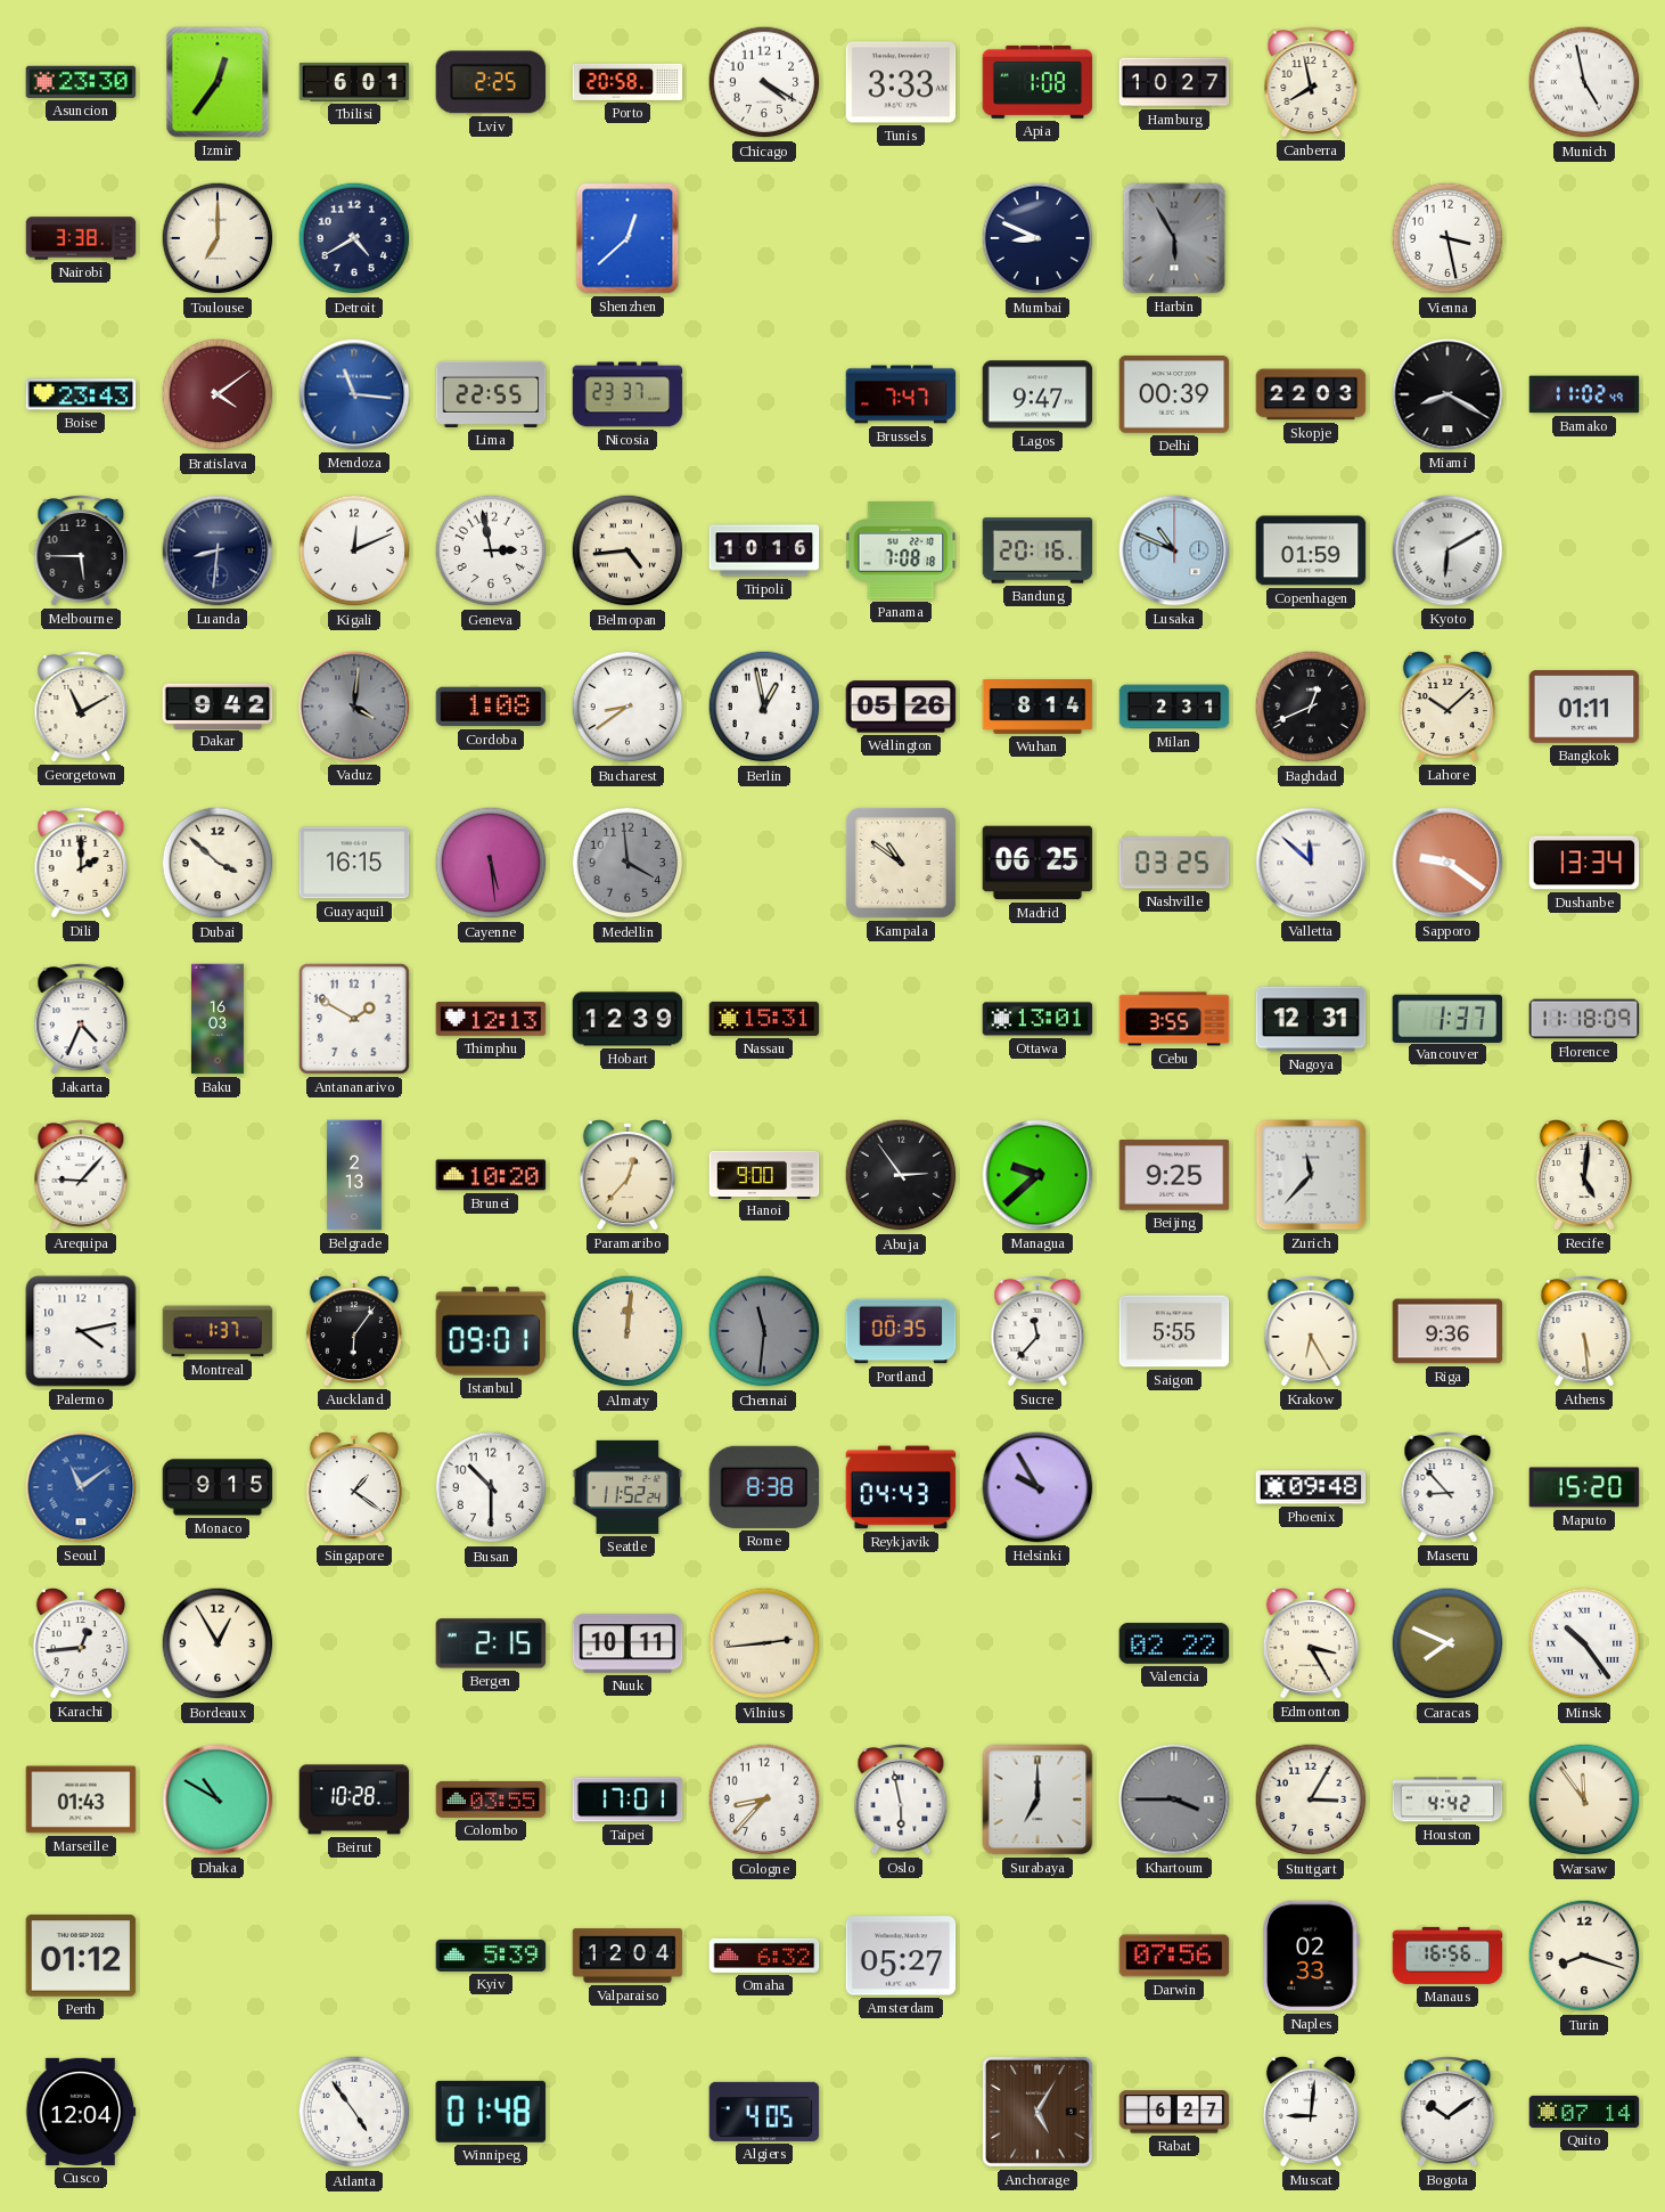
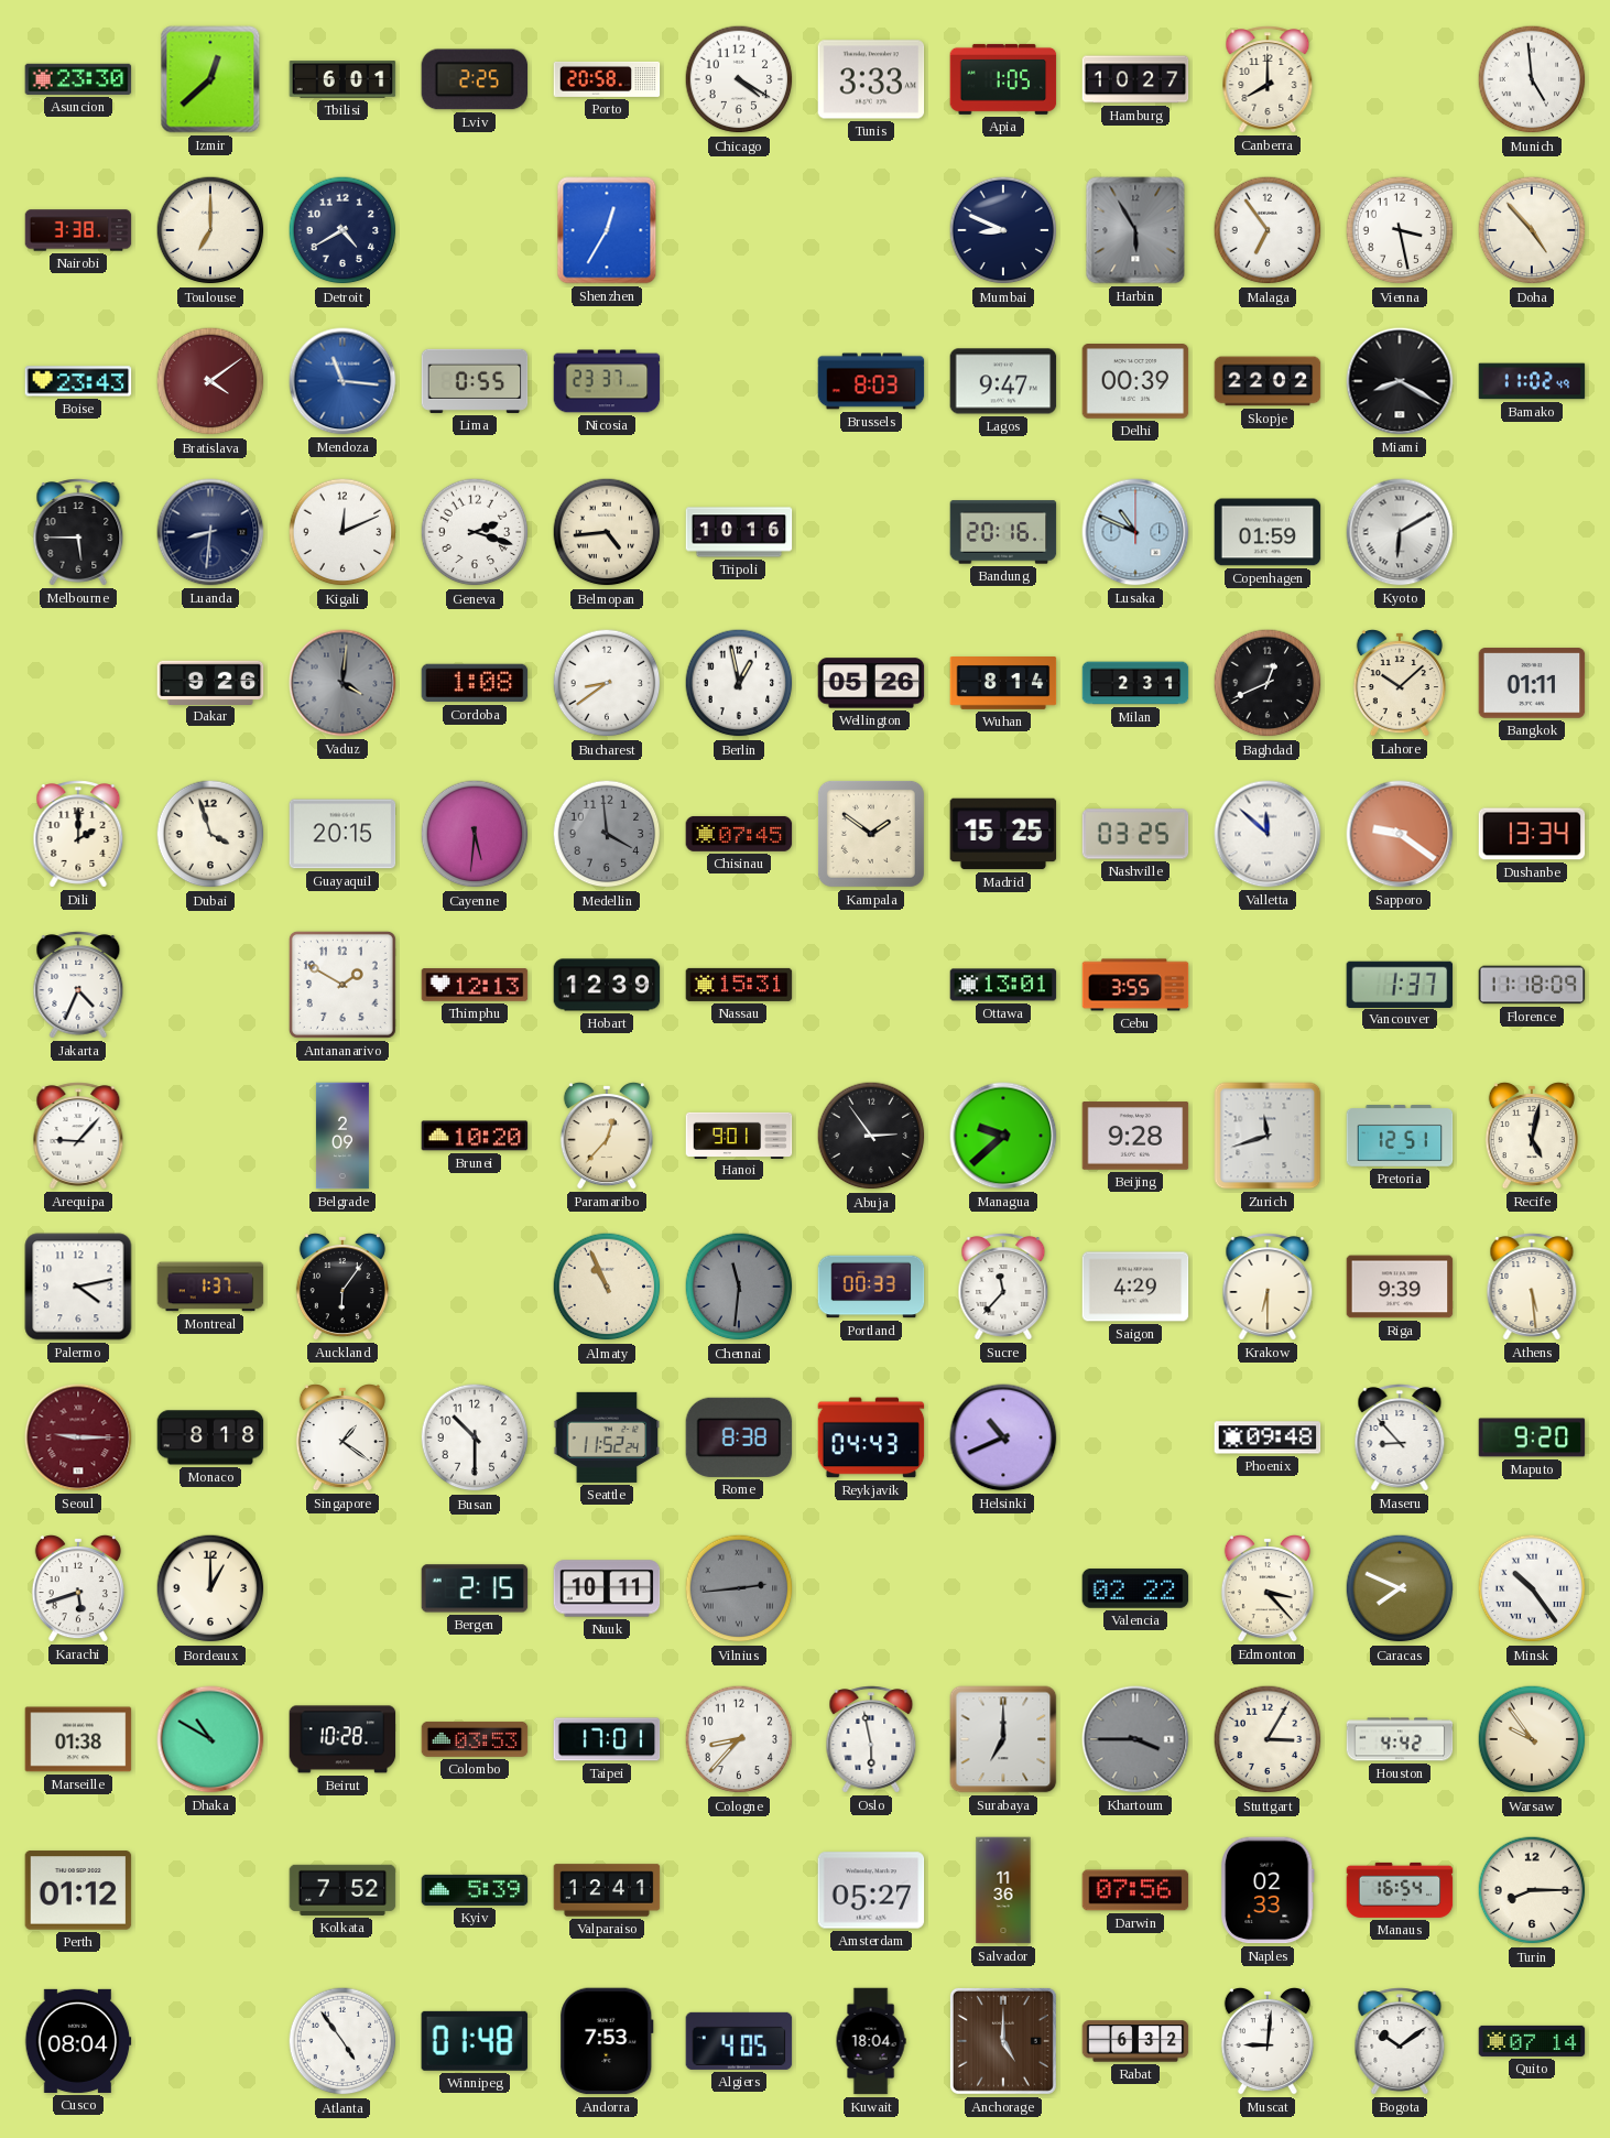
Izmir: 12:36 -> 12:38
Apia: 1:08 -> 1:05
Canberra: 7:58 -> 8:00
Munich: 4:58 -> 4:59
Shenzhen: 12:38 -> 12:35
Malaga: none -> 6:54
Doha: none -> 4:53
Lima: 22:55 -> 0:55
Brussels: 7:47 -> 8:03
Skopje: 22:03 -> 22:02
Geneva: 2:58 -> 2:18
Panama: 7:08 -> none
Georgetown: 11:10 -> none
Dakar: 9:42 -> 9:26
Dubai: 3:52 -> 3:57
Guayaquil: 16:15 -> 20:15
Cayenne: 5:29 -> 5:31
Chisinau: none -> 07:45
Kampala: 10:51 -> 1:51
Madrid: 06:25 -> 15:25
Baku: 16:03 -> none
Nagoya: 12:31 -> none
Belgrade: 2:13 -> 2:09
Hanoi: 9:00 -> 9:01
Beijing: 9:25 -> 9:28
Zurich: 11:37 -> 11:42
Pretoria: none -> 12:51
Recife: 5:01 -> 5:02
Istanbul: 09:01 -> none
Almaty: 12:01 -> 10:56
Portland: 00:35 -> 00:33
Saigon: 5:55 -> 4:29
Krakow: 6:25 -> 6:30
Riga: 9:36 -> 9:39
Seoul: 11:09 -> 9:15
Seoul dial: blue -> burgundy
Monaco: 9:15 -> 8:18
Helsinki: 9:55 -> 10:41
Maputo: 15:20 -> 9:20
Karachi: 12:44 -> 5:42
Bordeaux: 12:55 -> 1:00
Vilnius dial: cream -> grey
Edmonton: 3:25 -> 3:23
Marseille: 01:43 -> 01:38
Colombo: 03:55 -> 03:53
Warsaw: 11:54 -> 9:54
Kolkata: none -> 7:52
Valparaiso: 12:04 -> 12:41
Omaha: 6:32 -> none
Salvador: none -> 11:36
Manaus: 16:56 -> 16:54
Turin: 8:18 -> 8:15
Cusco: 12:04 -> 08:04
Andorra: none -> 7:53
Kuwait: none -> 18:04
Anchorage: 5:05 -> 5:00
Rabat: 6:27 -> 6:32
